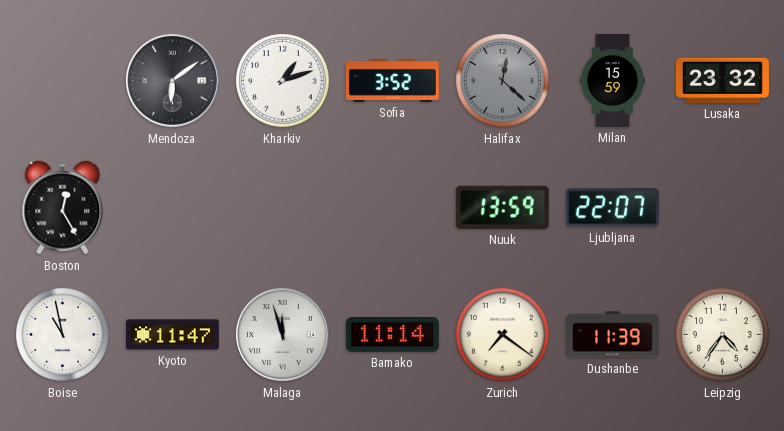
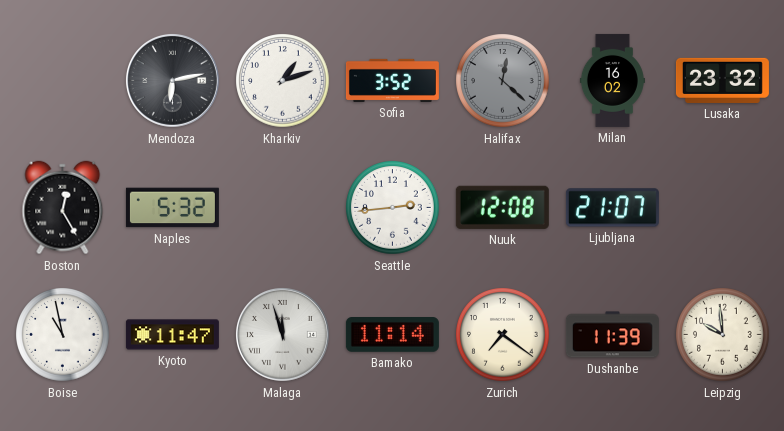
Mendoza: 6:09 -> 6:13
Milan: 15:59 -> 16:02
Naples: none -> 5:32
Seattle: none -> 2:44
Nuuk: 13:59 -> 12:08
Ljubljana: 22:07 -> 21:07
Leipzig: 4:36 -> 9:59
